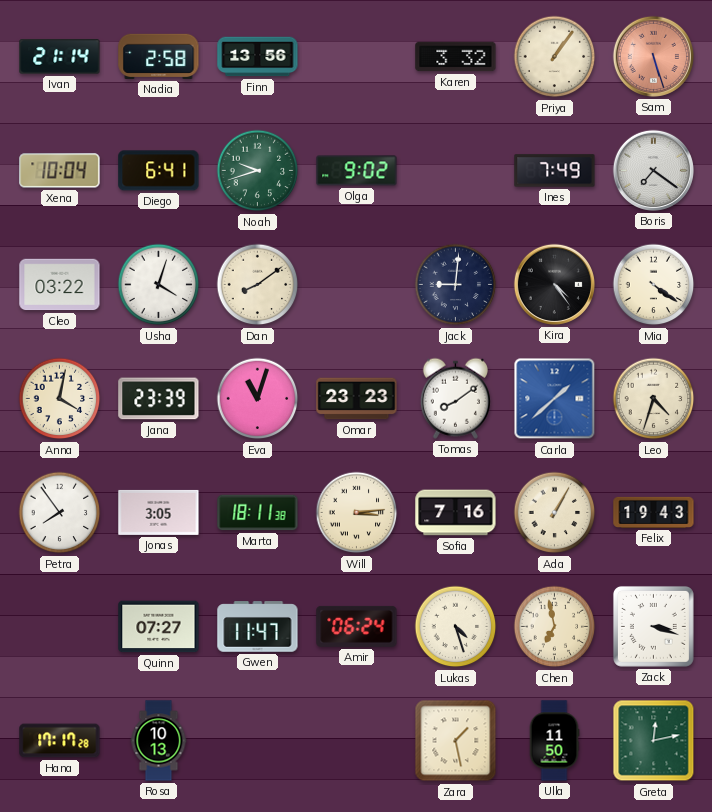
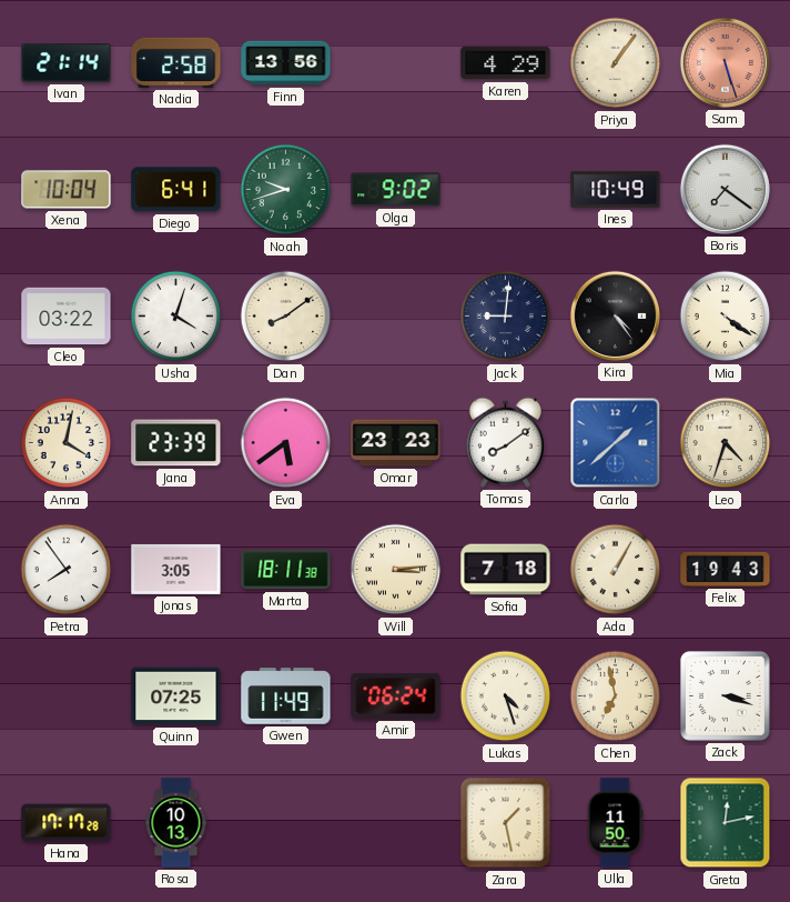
Karen: 3:32 -> 4:29
Ines: 7:49 -> 10:49
Eva: 11:03 -> 5:39
Sofia: 7:16 -> 7:18
Quinn: 07:27 -> 07:25
Gwen: 11:47 -> 11:49
